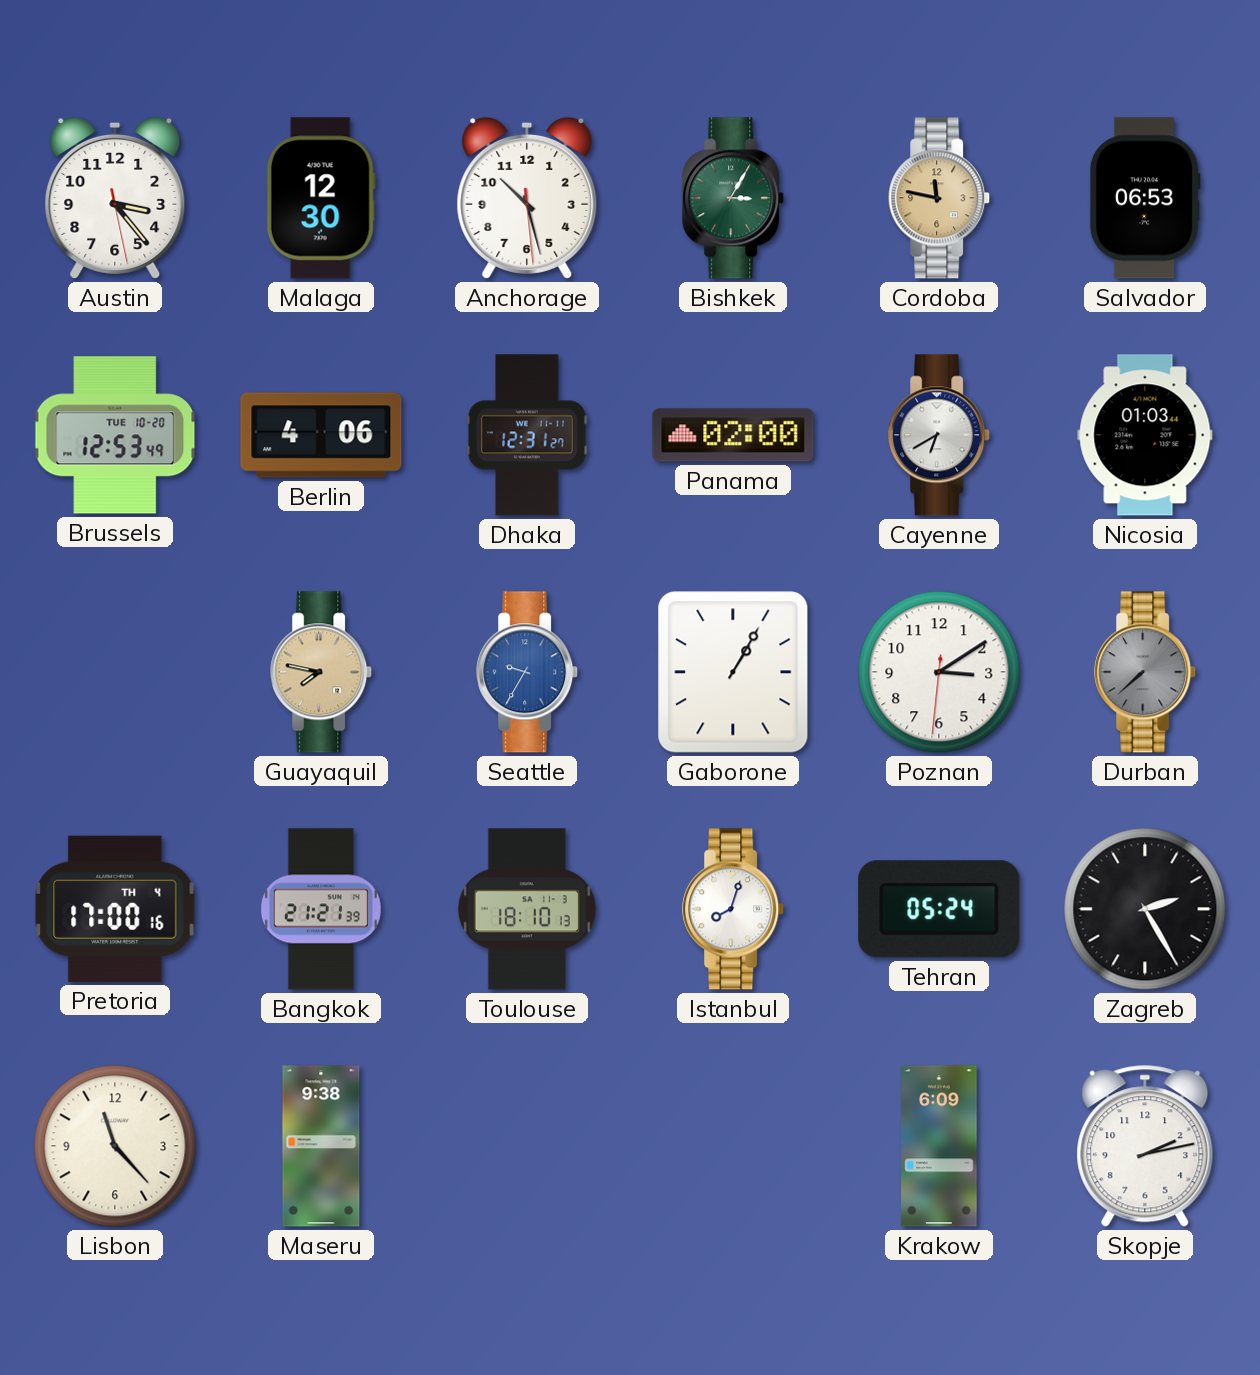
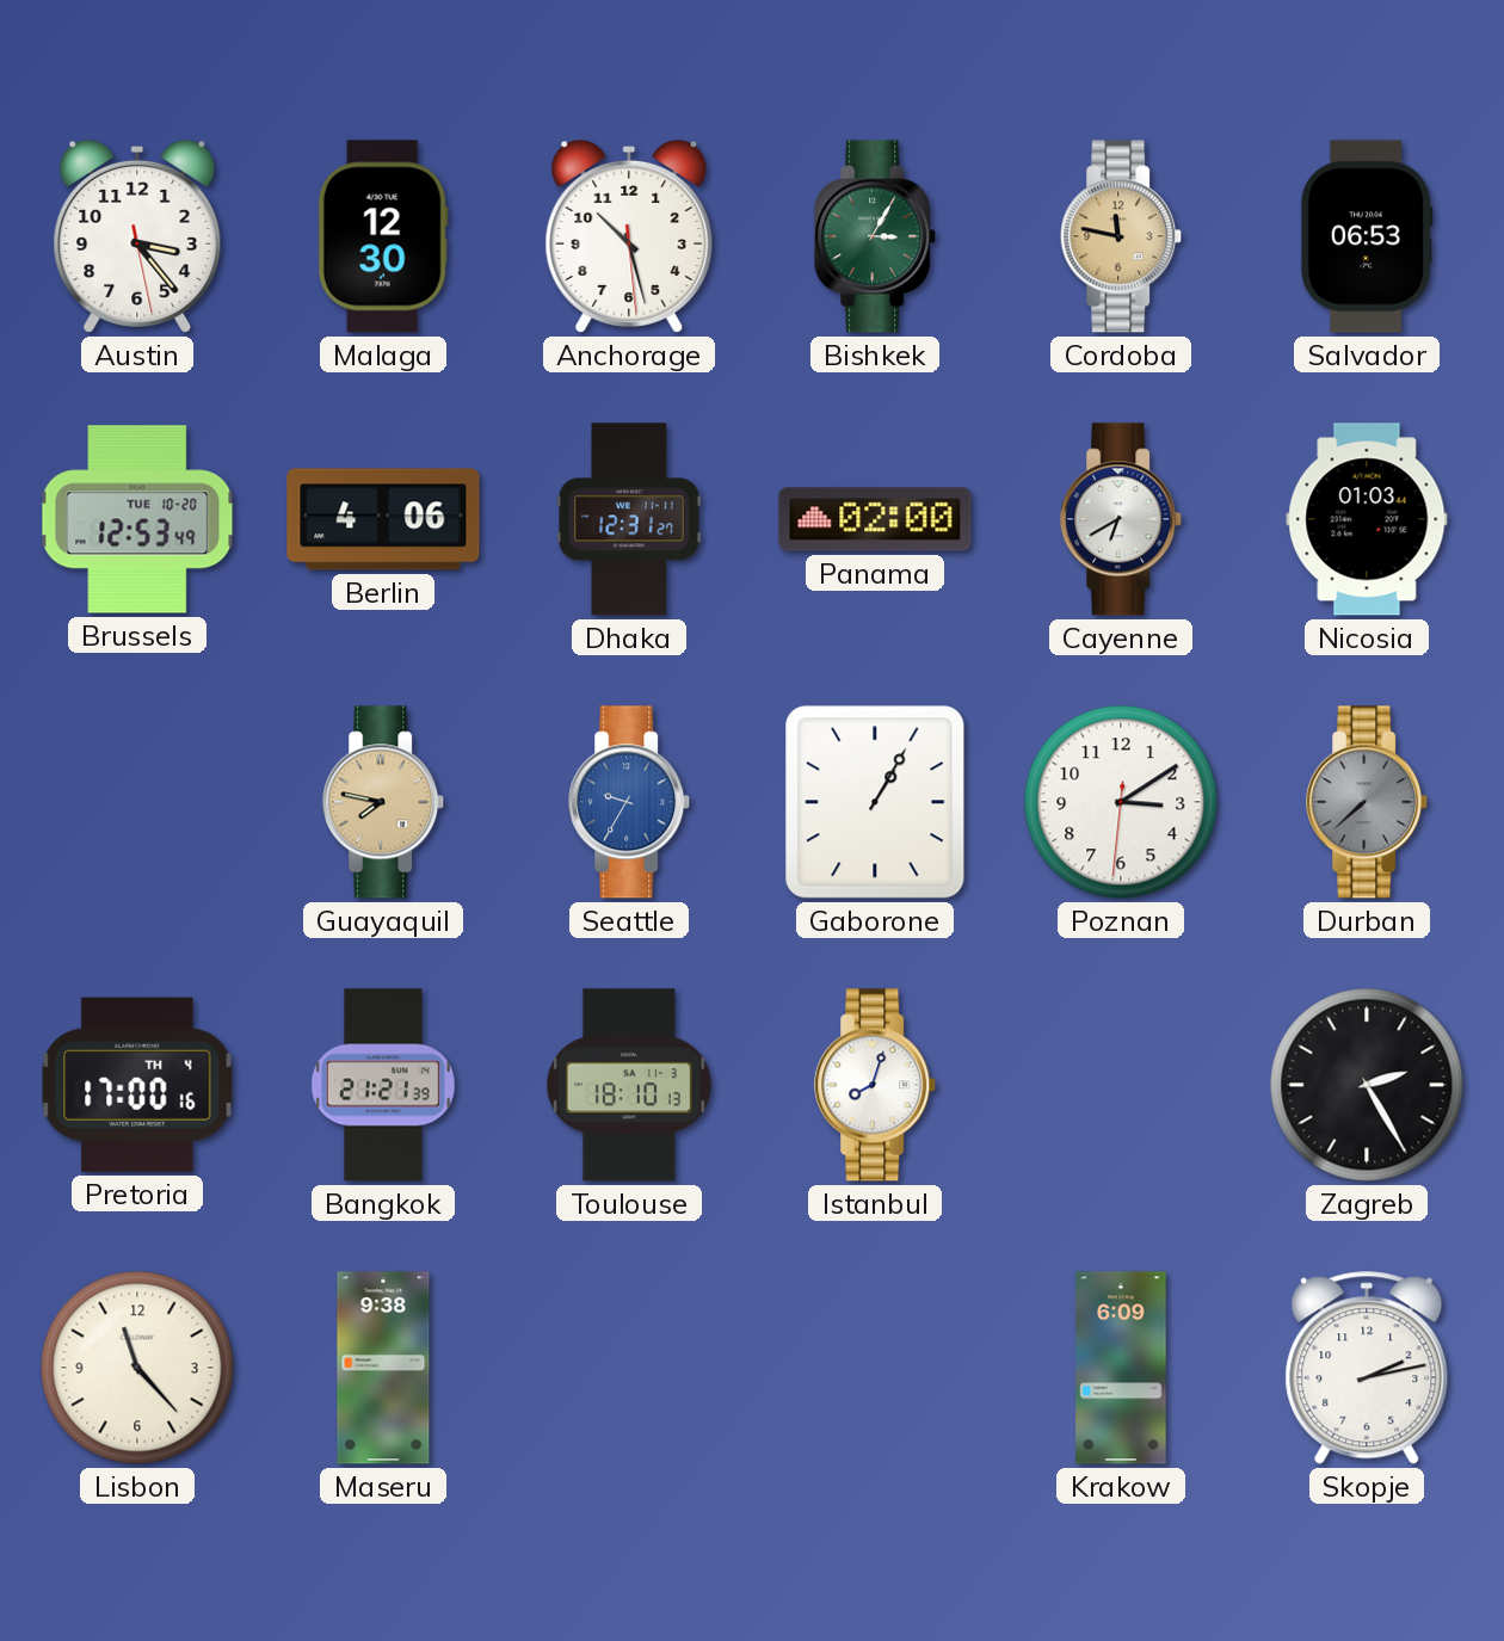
Tehran: 05:24 -> none
